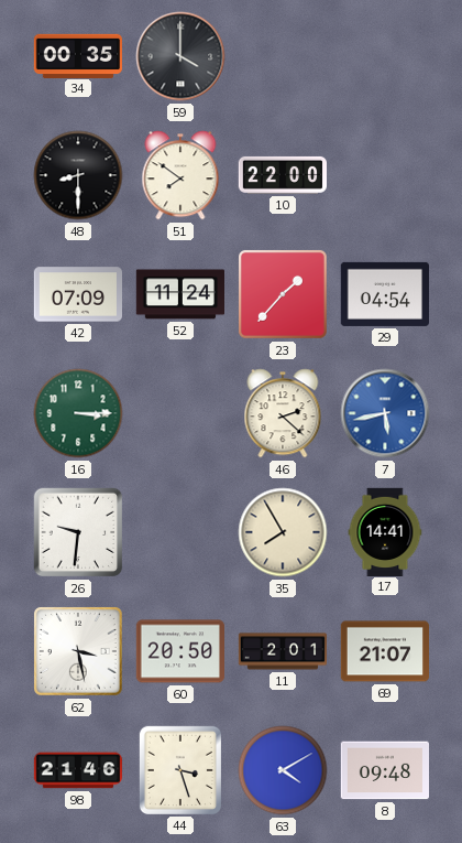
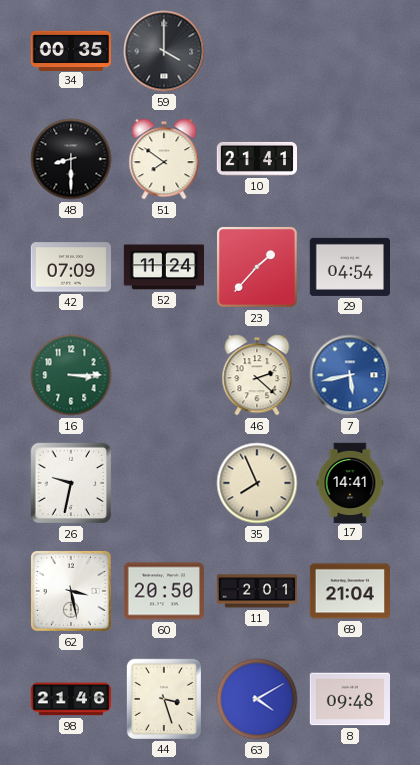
10: 22:00 -> 21:41
26: 9:31 -> 9:32
35: 7:55 -> 7:56
69: 21:07 -> 21:04
